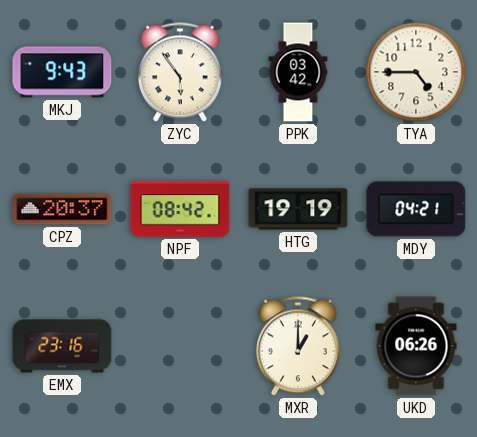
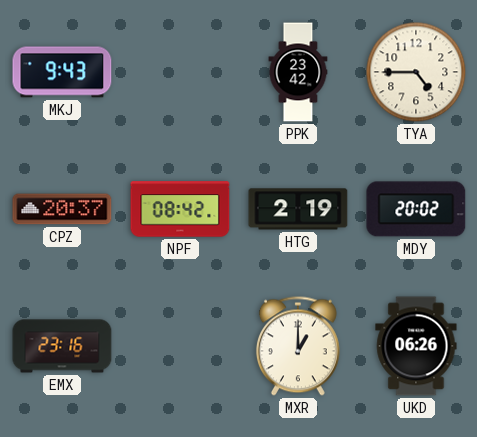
ZYC: 5:54 -> none
PPK: 03:42 -> 23:42
HTG: 19:19 -> 2:19
MDY: 04:21 -> 20:02
